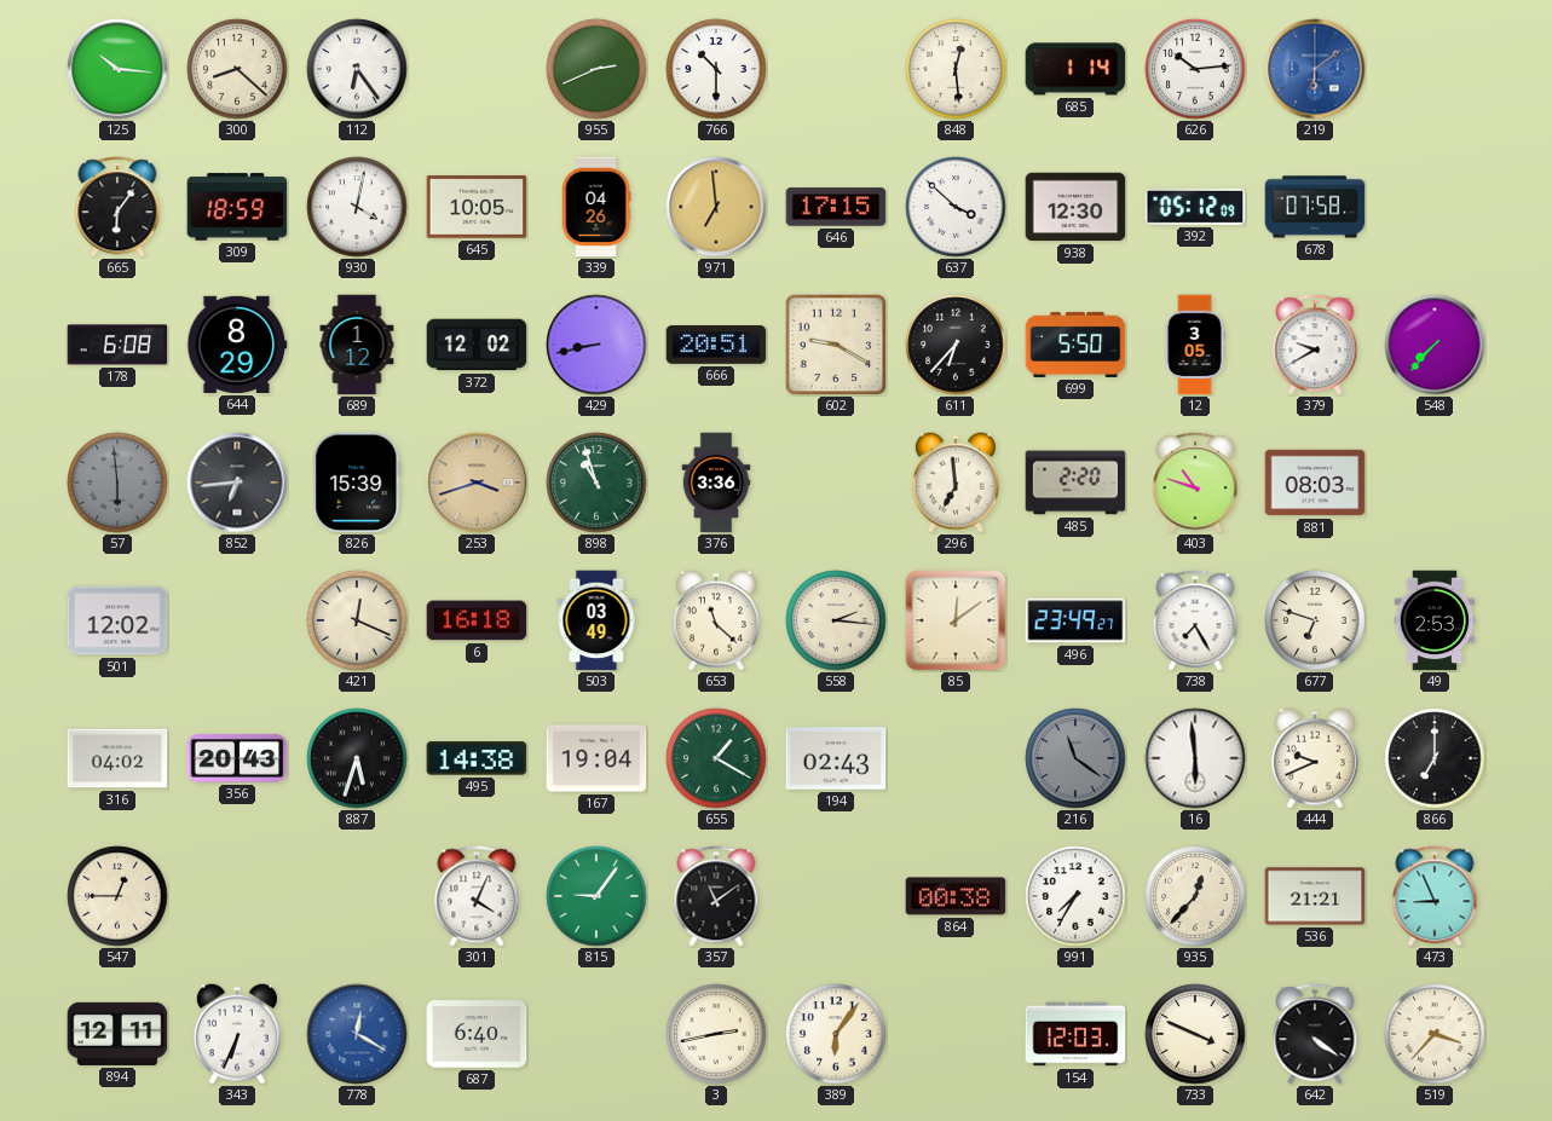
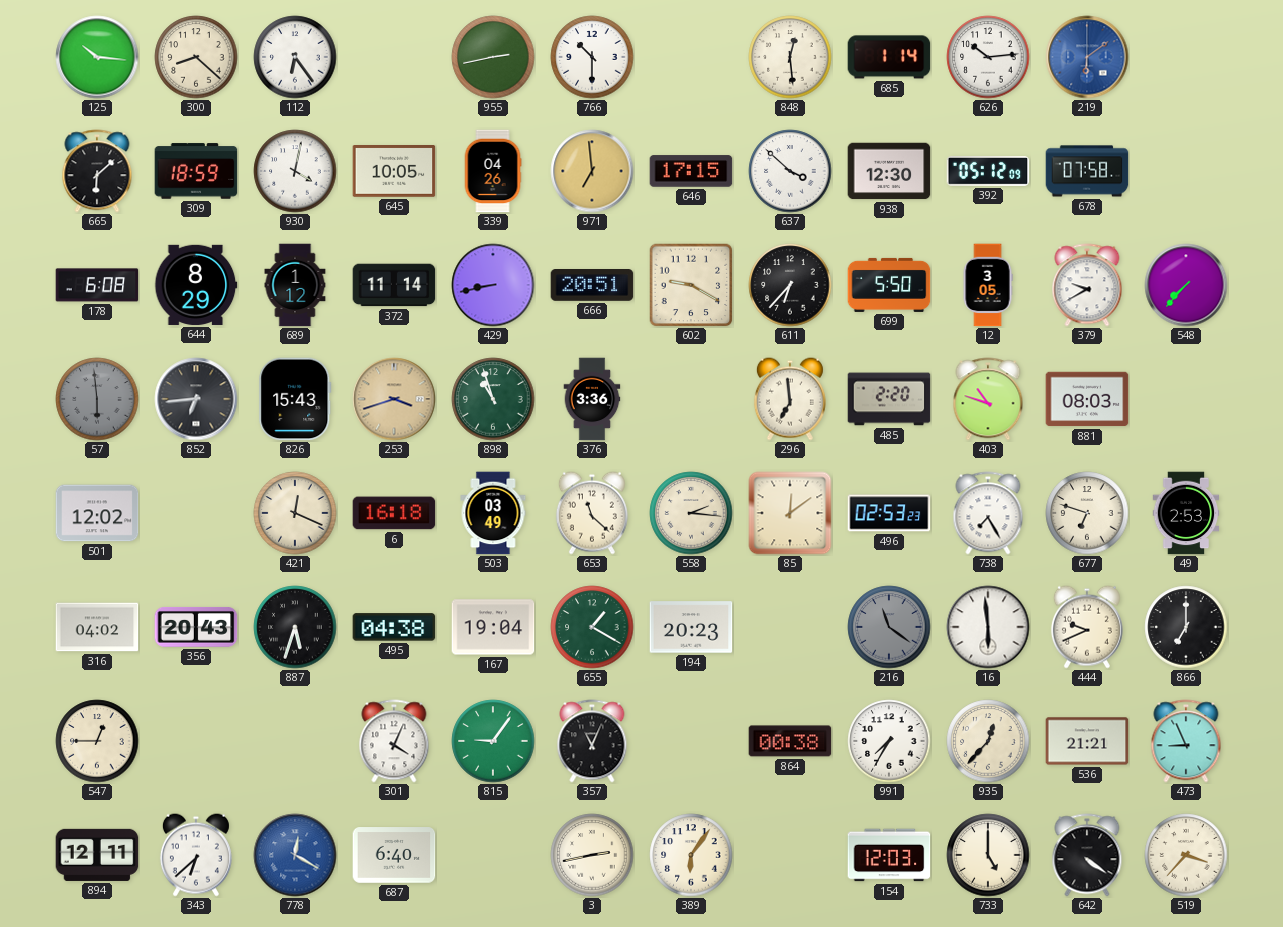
955: 2:41 -> 2:43
665: 6:06 -> 6:08
372: 12:02 -> 11:14
826: 15:39 -> 15:43
496: 23:49 -> 02:53
495: 14:38 -> 04:38
194: 02:43 -> 20:23
357: 11:09 -> 11:04
343: 6:34 -> 6:38
733: 3:49 -> 5:00
